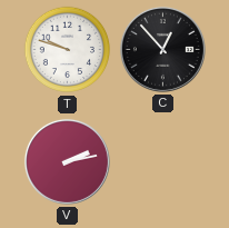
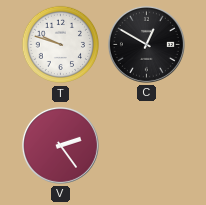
C: 12:53 -> 12:50
V: 2:13 -> 2:24
